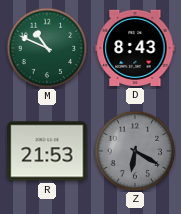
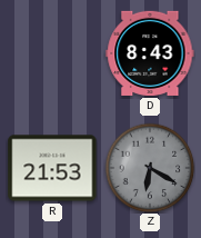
M: 10:49 -> none
